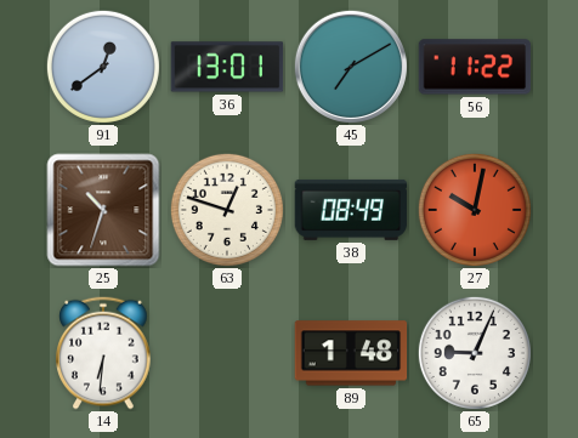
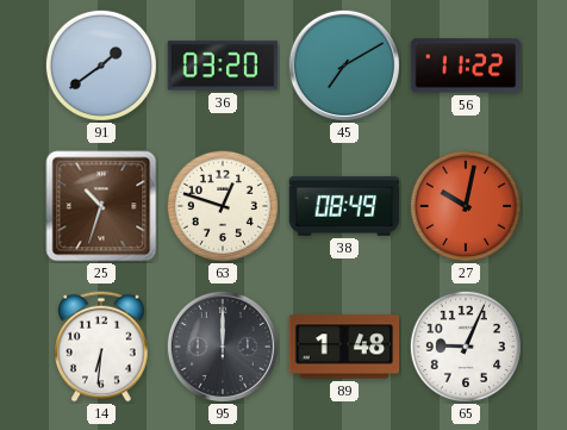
91: 12:39 -> 1:39
36: 13:01 -> 03:20
95: none -> 12:00
